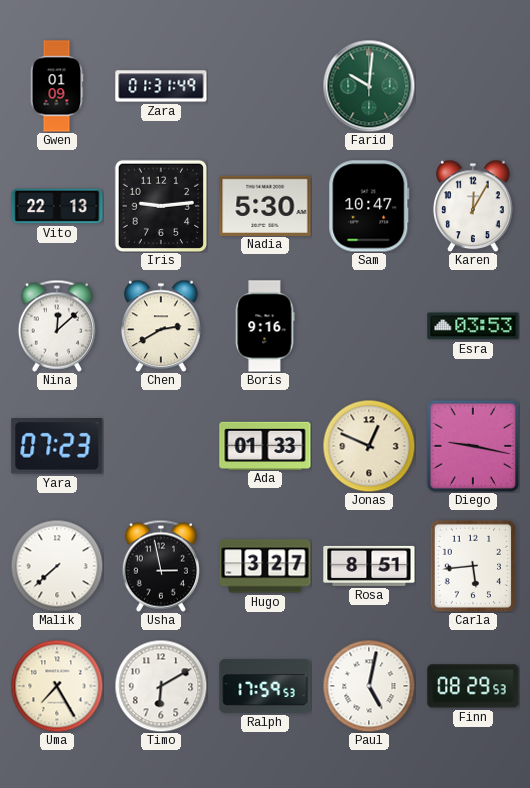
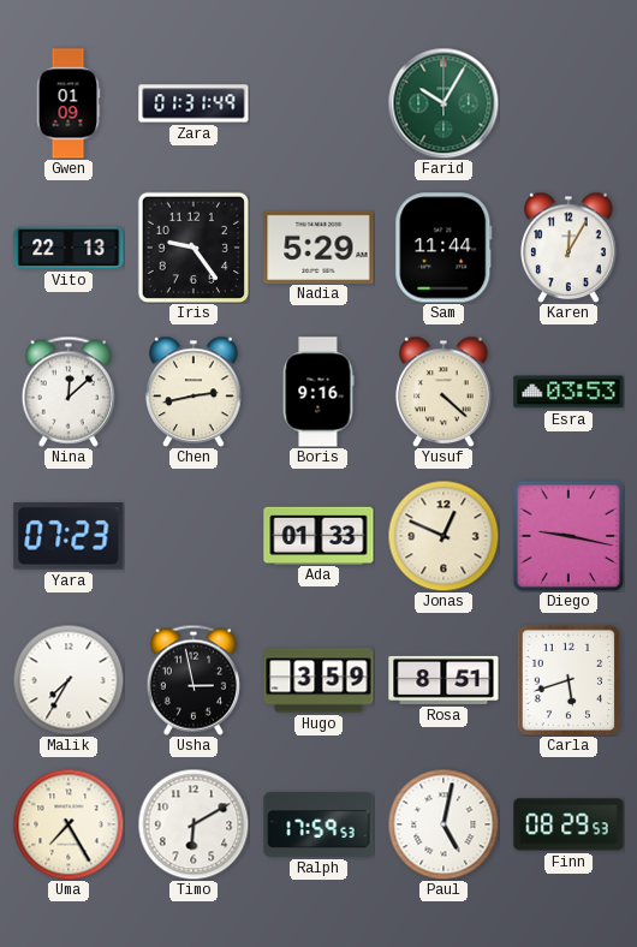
Farid: 10:01 -> 10:05
Iris: 9:14 -> 9:24
Nadia: 5:30 -> 5:29
Sam: 10:47 -> 11:44
Chen: 2:40 -> 2:43
Yusuf: none -> 4:22
Malik: 7:38 -> 7:35
Hugo: 3:27 -> 3:59
Carla: 5:44 -> 5:42
